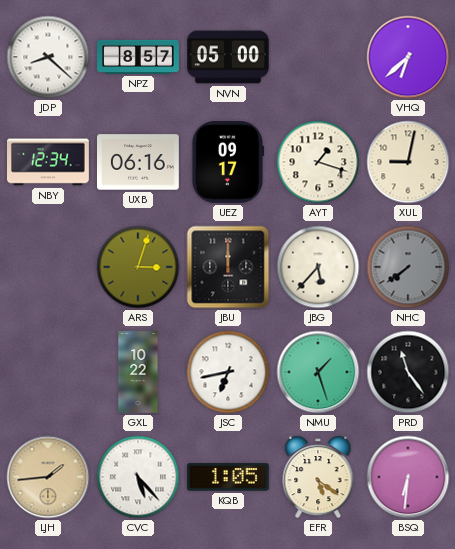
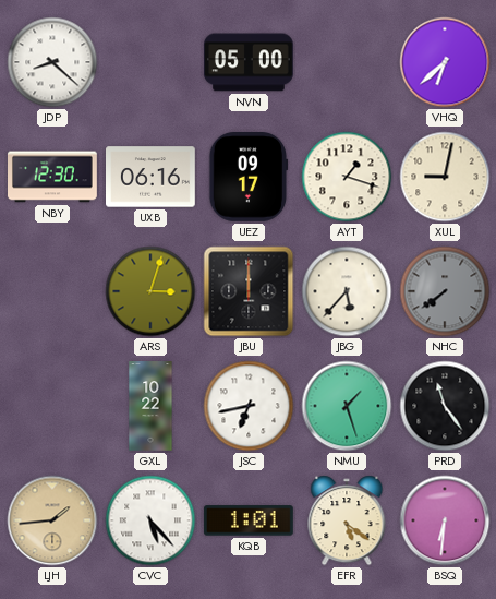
NPZ: 8:57 -> none
NBY: 12:34 -> 12:30
KQB: 1:05 -> 1:01
